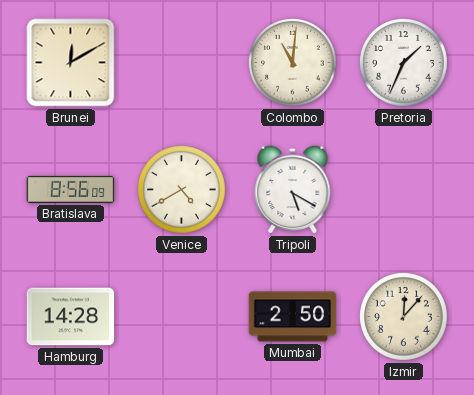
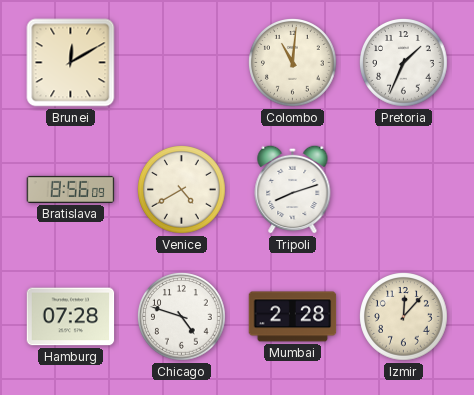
Tripoli: 5:20 -> 8:12
Hamburg: 14:28 -> 07:28
Chicago: none -> 4:48
Mumbai: 2:50 -> 2:28
